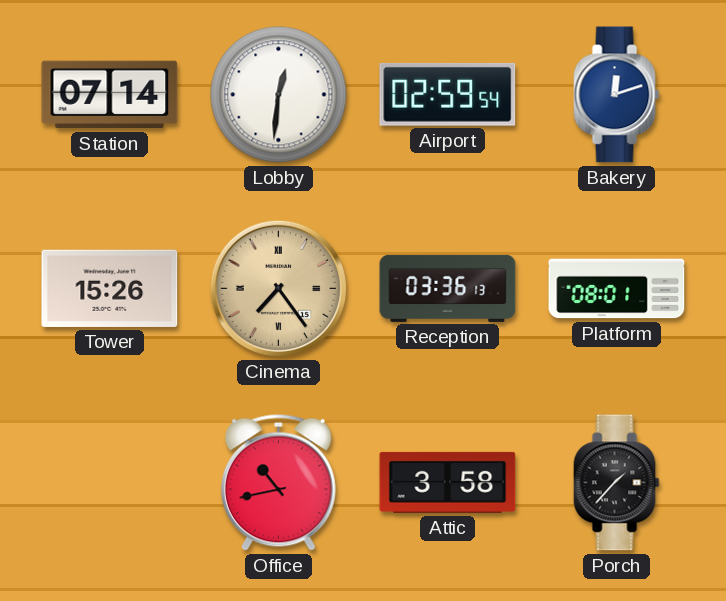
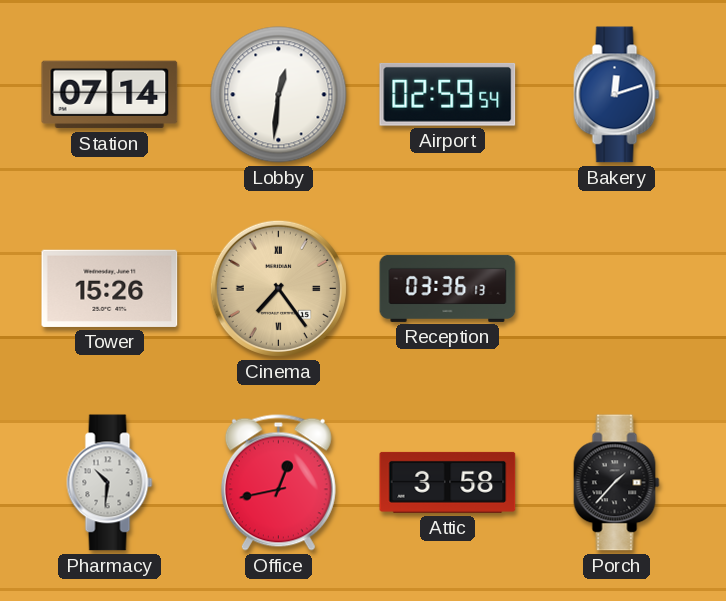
Platform: 08:01 -> none
Pharmacy: none -> 10:31
Office: 10:43 -> 12:43
